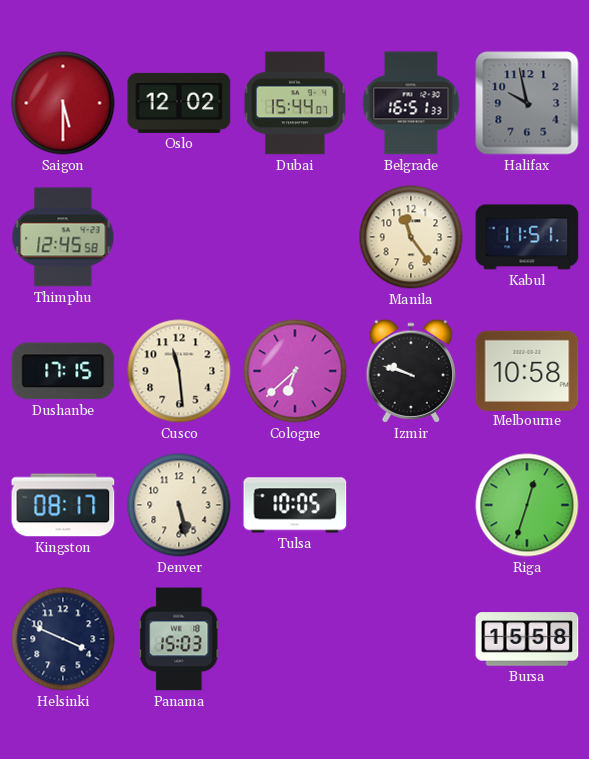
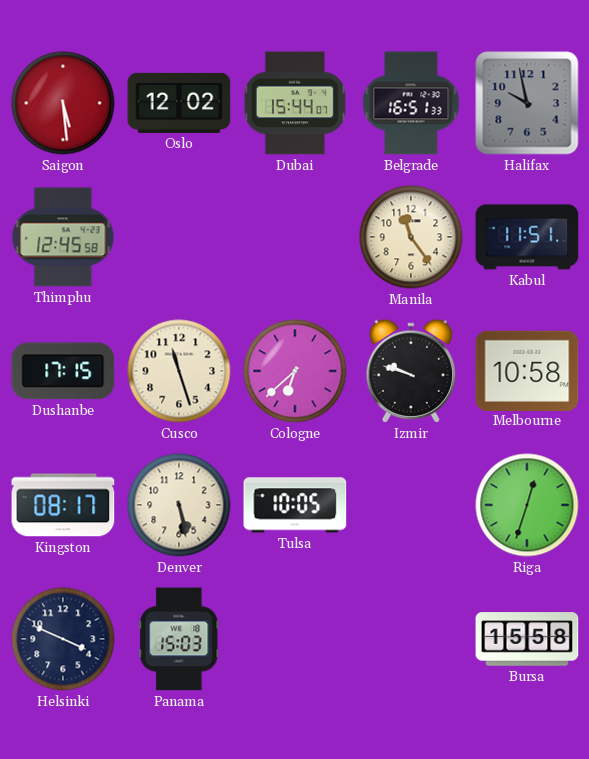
Saigon: 5:30 -> 5:29
Cusco: 11:29 -> 11:27
